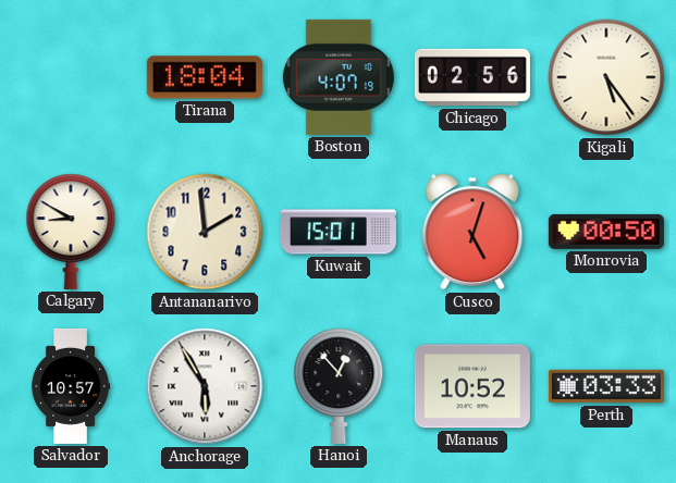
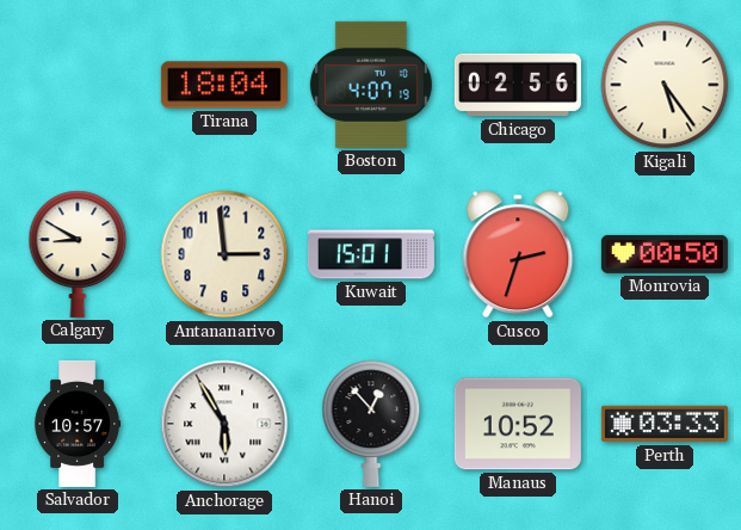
Antananarivo: 1:59 -> 2:59
Cusco: 5:03 -> 2:33
